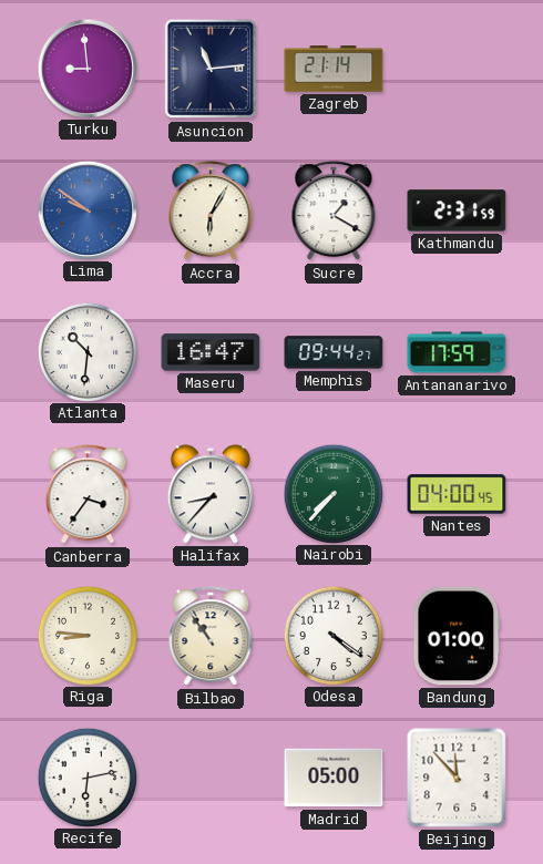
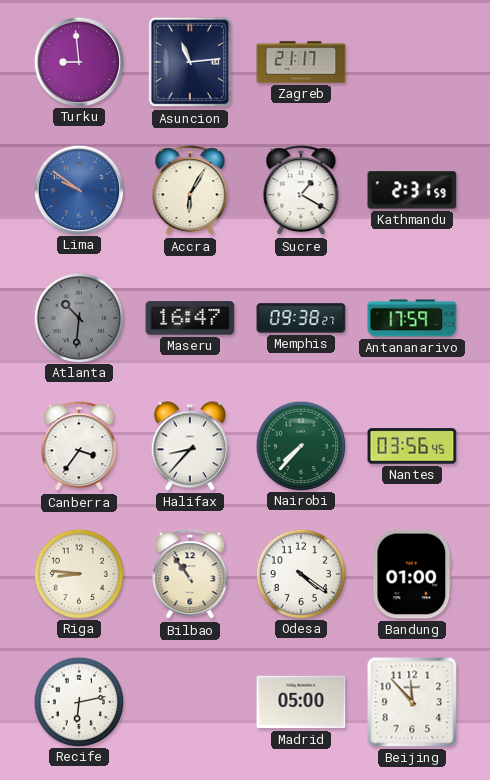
Zagreb: 21:14 -> 21:17
Atlanta dial: white -> grey
Memphis: 09:44 -> 09:38
Nantes: 04:00 -> 03:56
